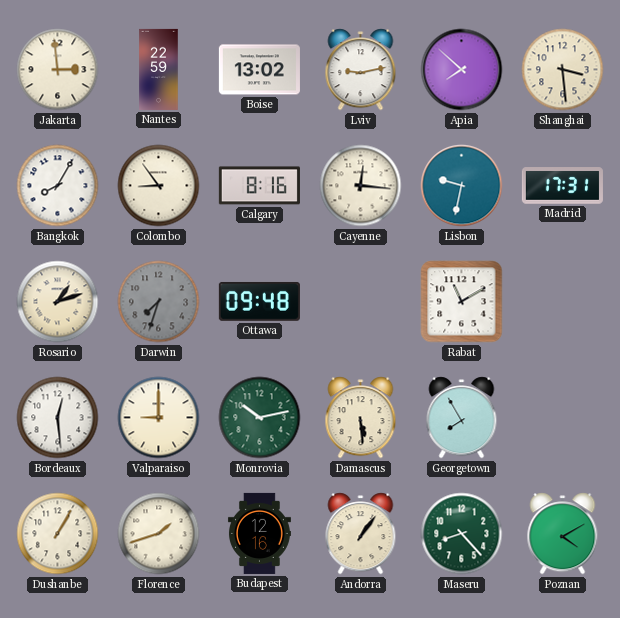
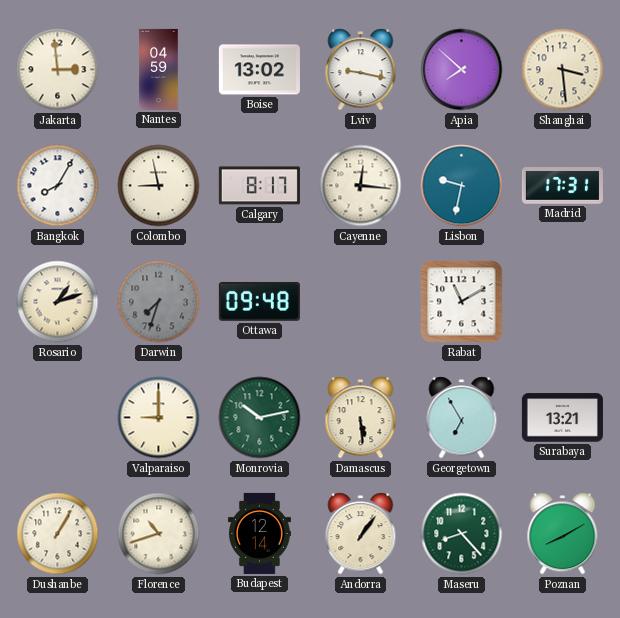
Nantes: 22:59 -> 04:59
Lviv: 9:13 -> 9:17
Colombo: 8:54 -> 8:58
Calgary: 8:16 -> 8:17
Bordeaux: 12:29 -> none
Georgetown: 7:55 -> 6:55
Surabaya: none -> 13:21
Florence: 1:42 -> 10:42
Budapest: 12:16 -> 12:14
Poznan: 4:10 -> 8:10
